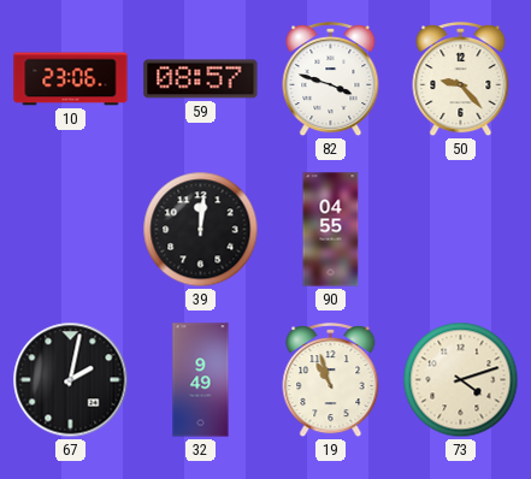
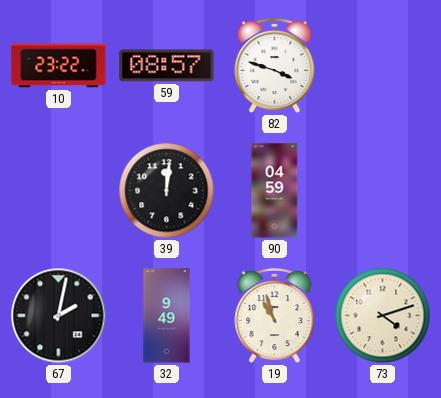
10: 23:06 -> 23:22
50: 9:23 -> none
90: 04:55 -> 04:59
